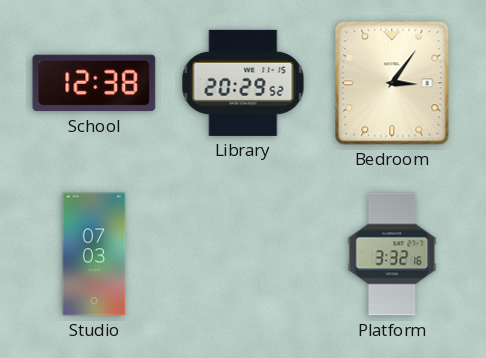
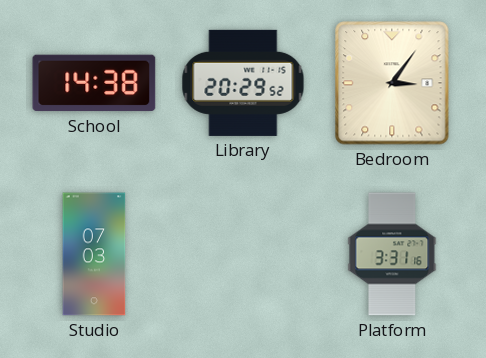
School: 12:38 -> 14:38
Platform: 3:32 -> 3:31
